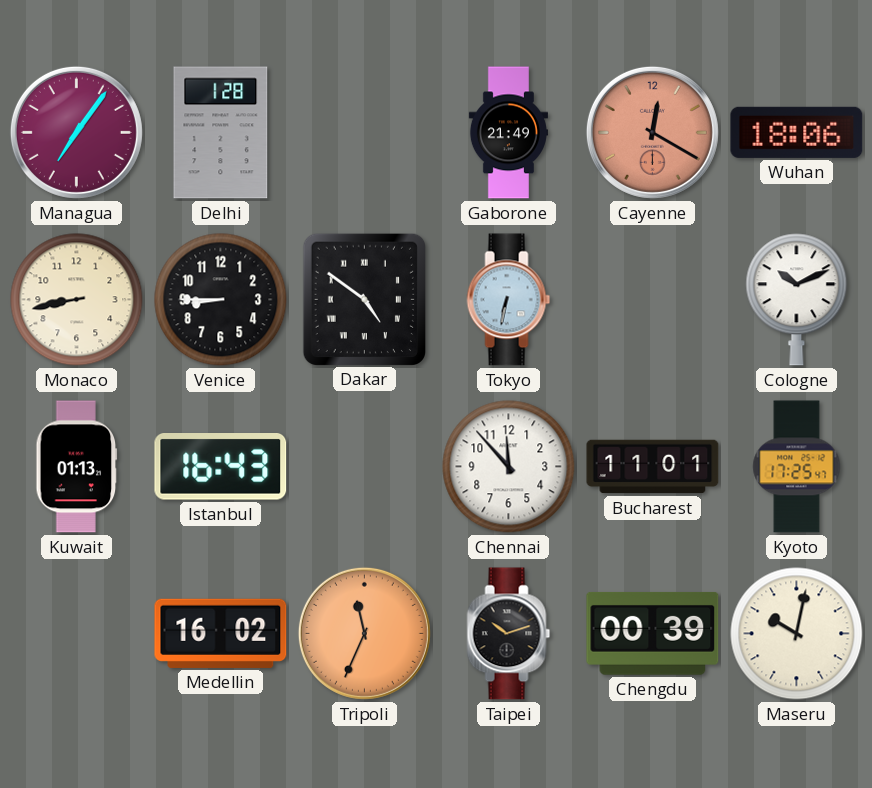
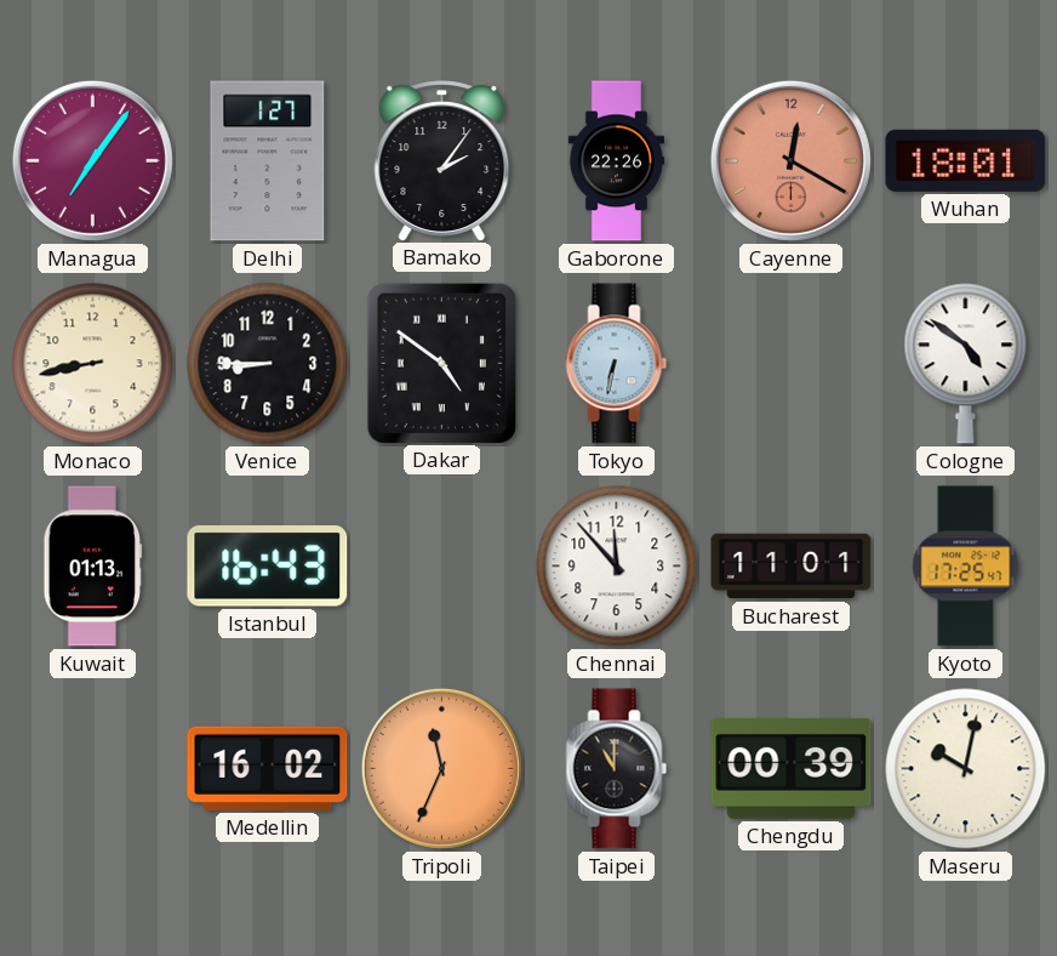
Delhi: 1:28 -> 1:27
Bamako: none -> 2:06
Gaborone: 21:49 -> 22:26
Wuhan: 18:06 -> 18:01
Cologne: 10:11 -> 4:51
Taipei: 10:12 -> 11:00
